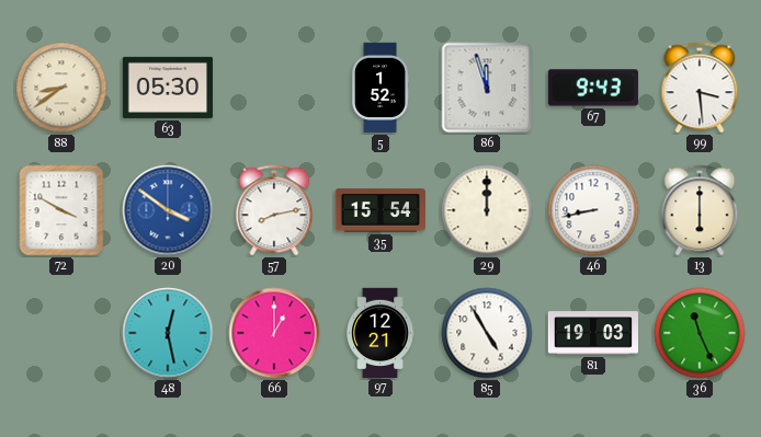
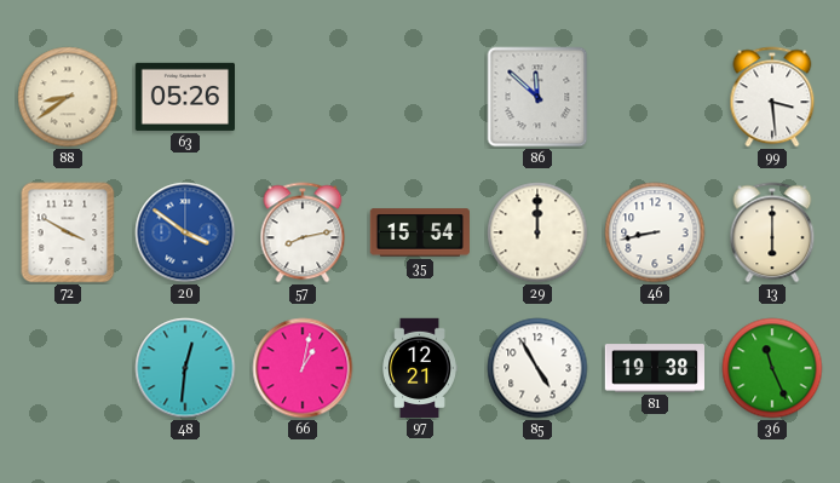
63: 05:30 -> 05:26
5: 1:52 -> none
86: 11:57 -> 11:52
67: 9:43 -> none
48: 12:28 -> 12:31
66: 1:00 -> 1:02
81: 19:03 -> 19:38
